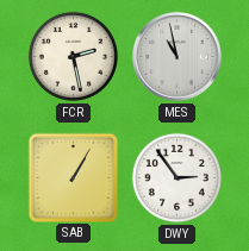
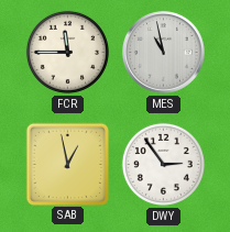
FCR: 2:28 -> 11:45
SAB: 1:05 -> 12:58
